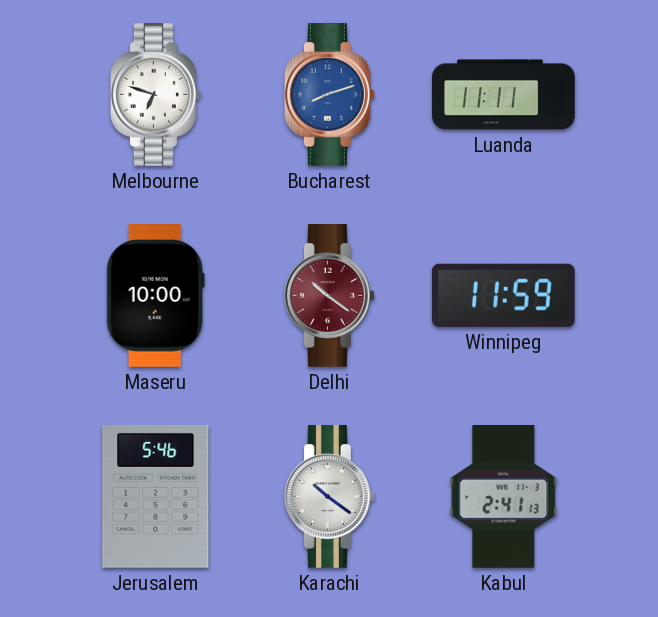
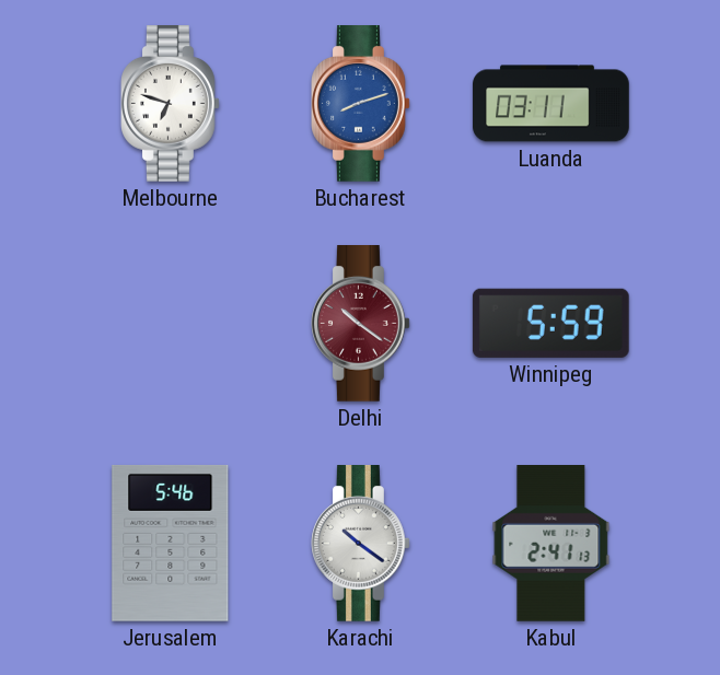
Luanda: 11:11 -> 03:11
Maseru: 10:00 -> none
Winnipeg: 11:59 -> 5:59
